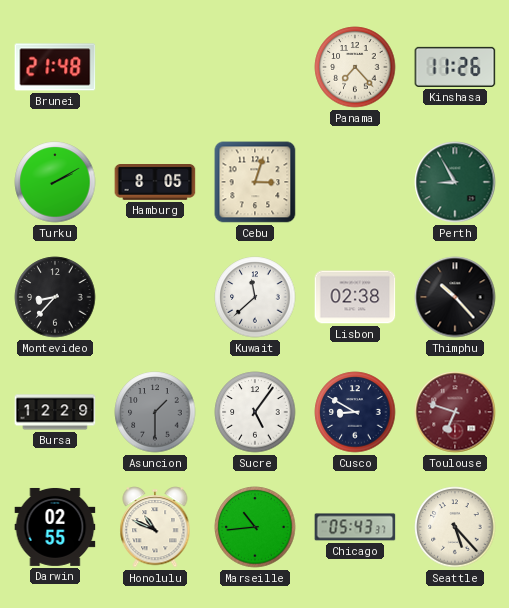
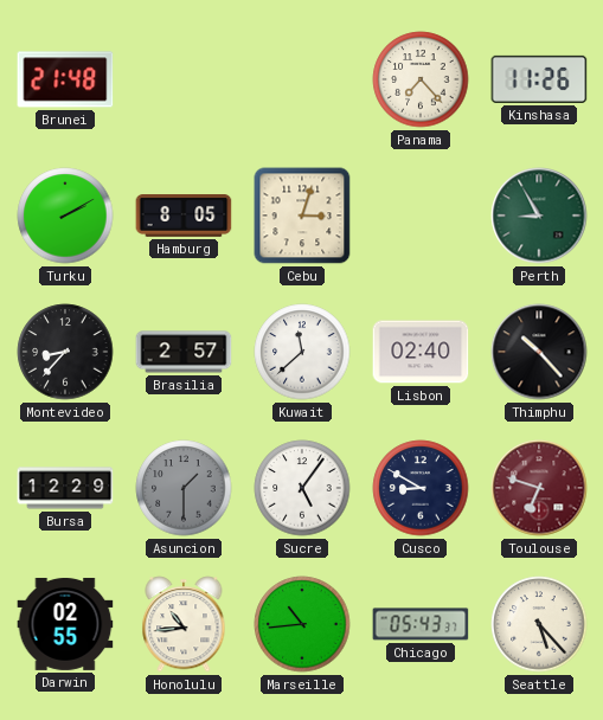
Brasilia: none -> 2:57
Lisbon: 02:38 -> 02:40
Honolulu: 10:49 -> 10:44
